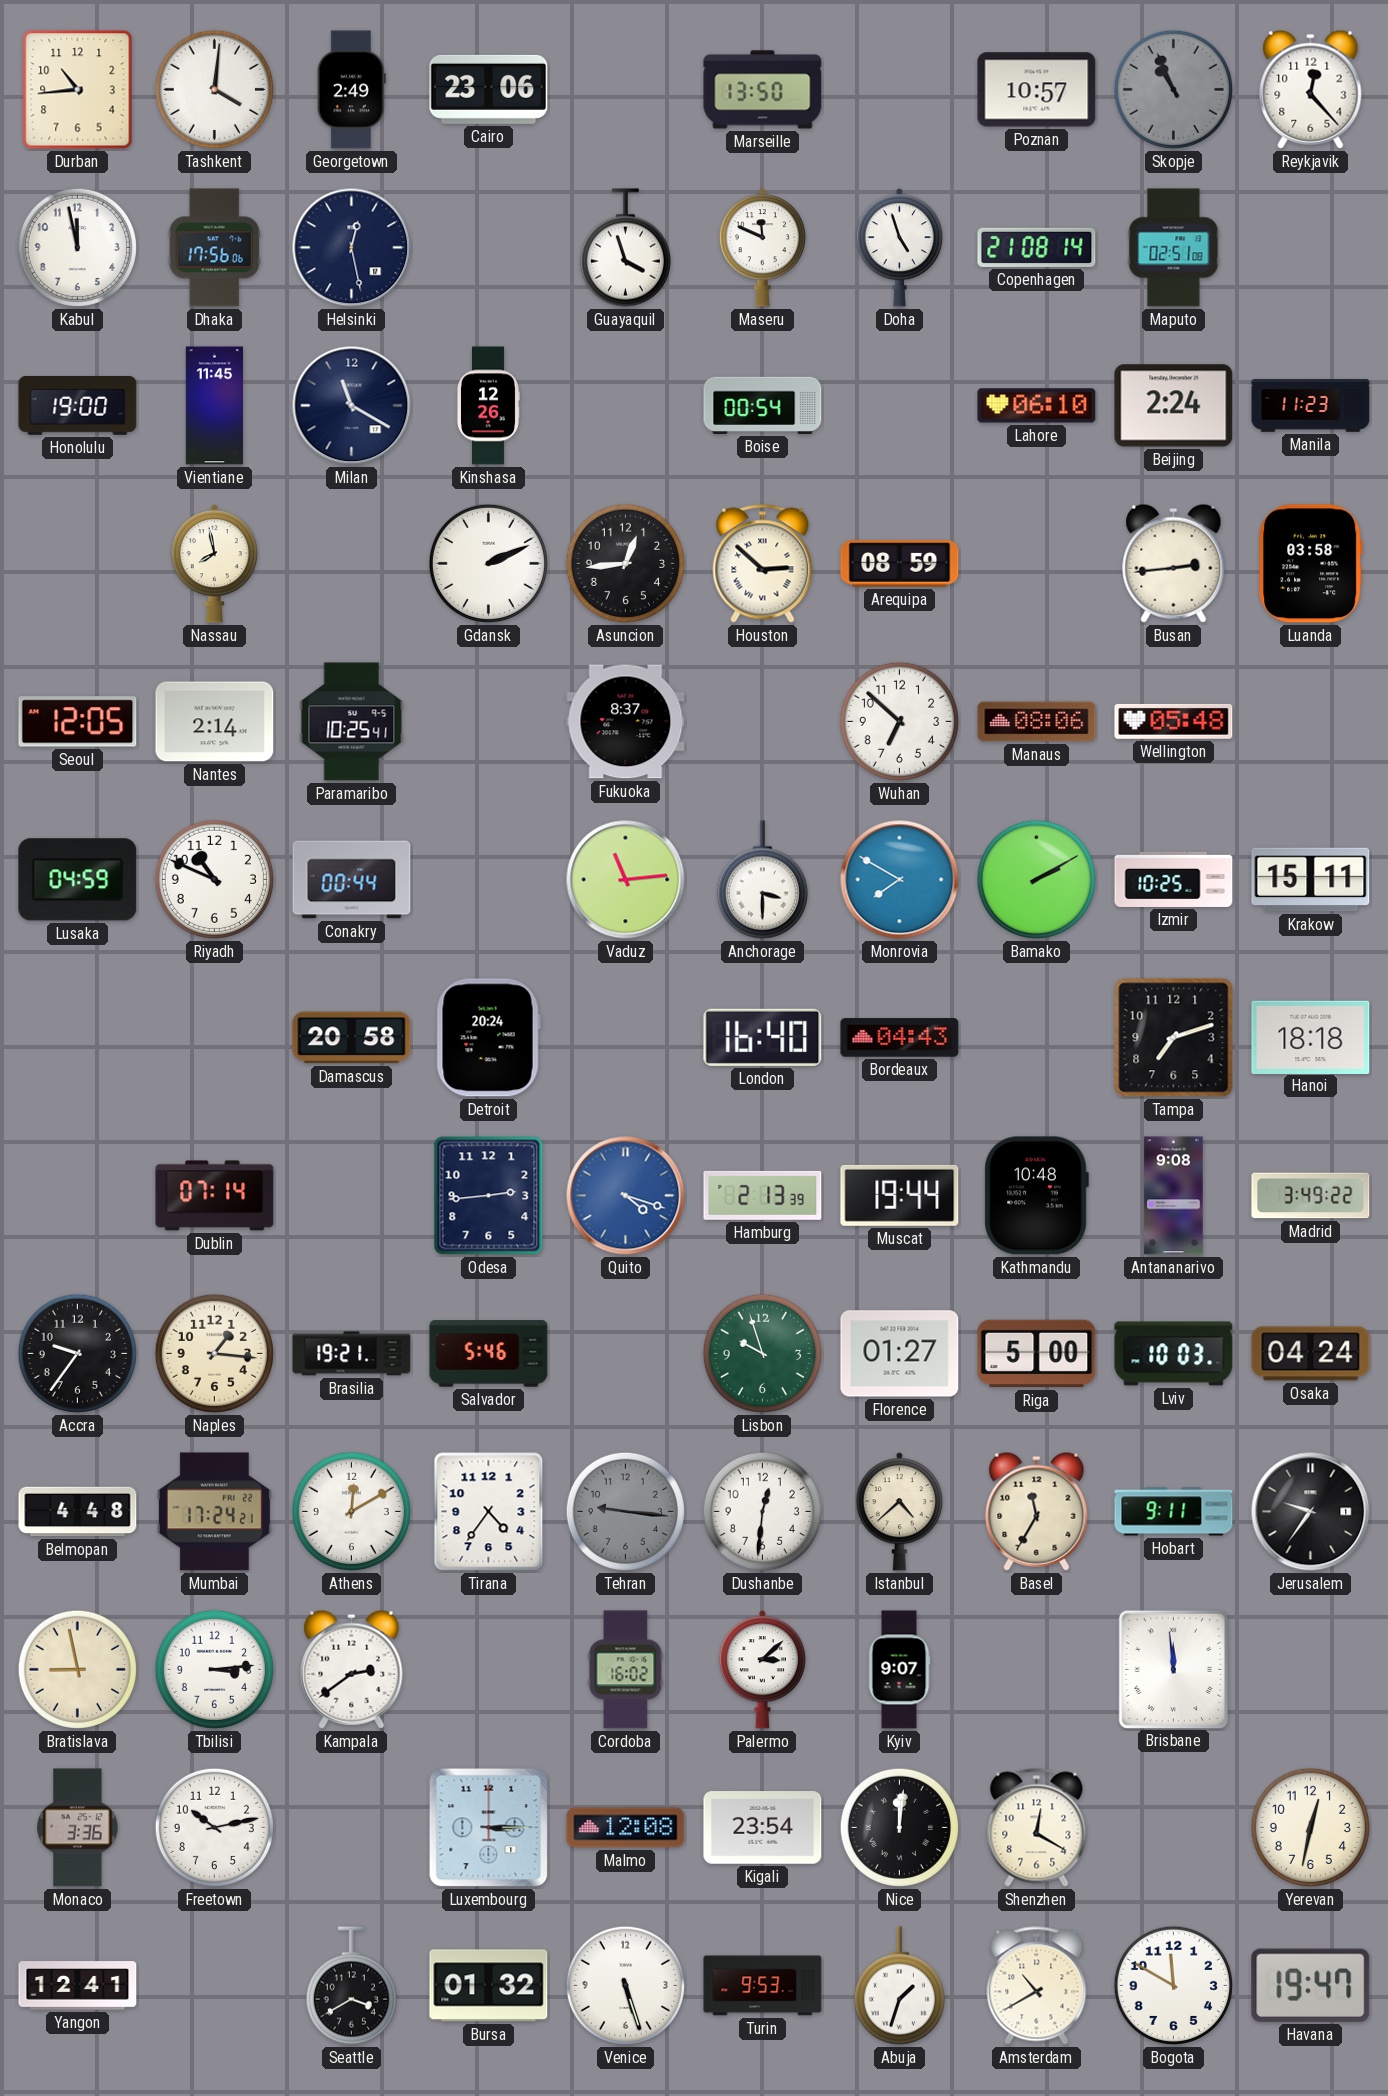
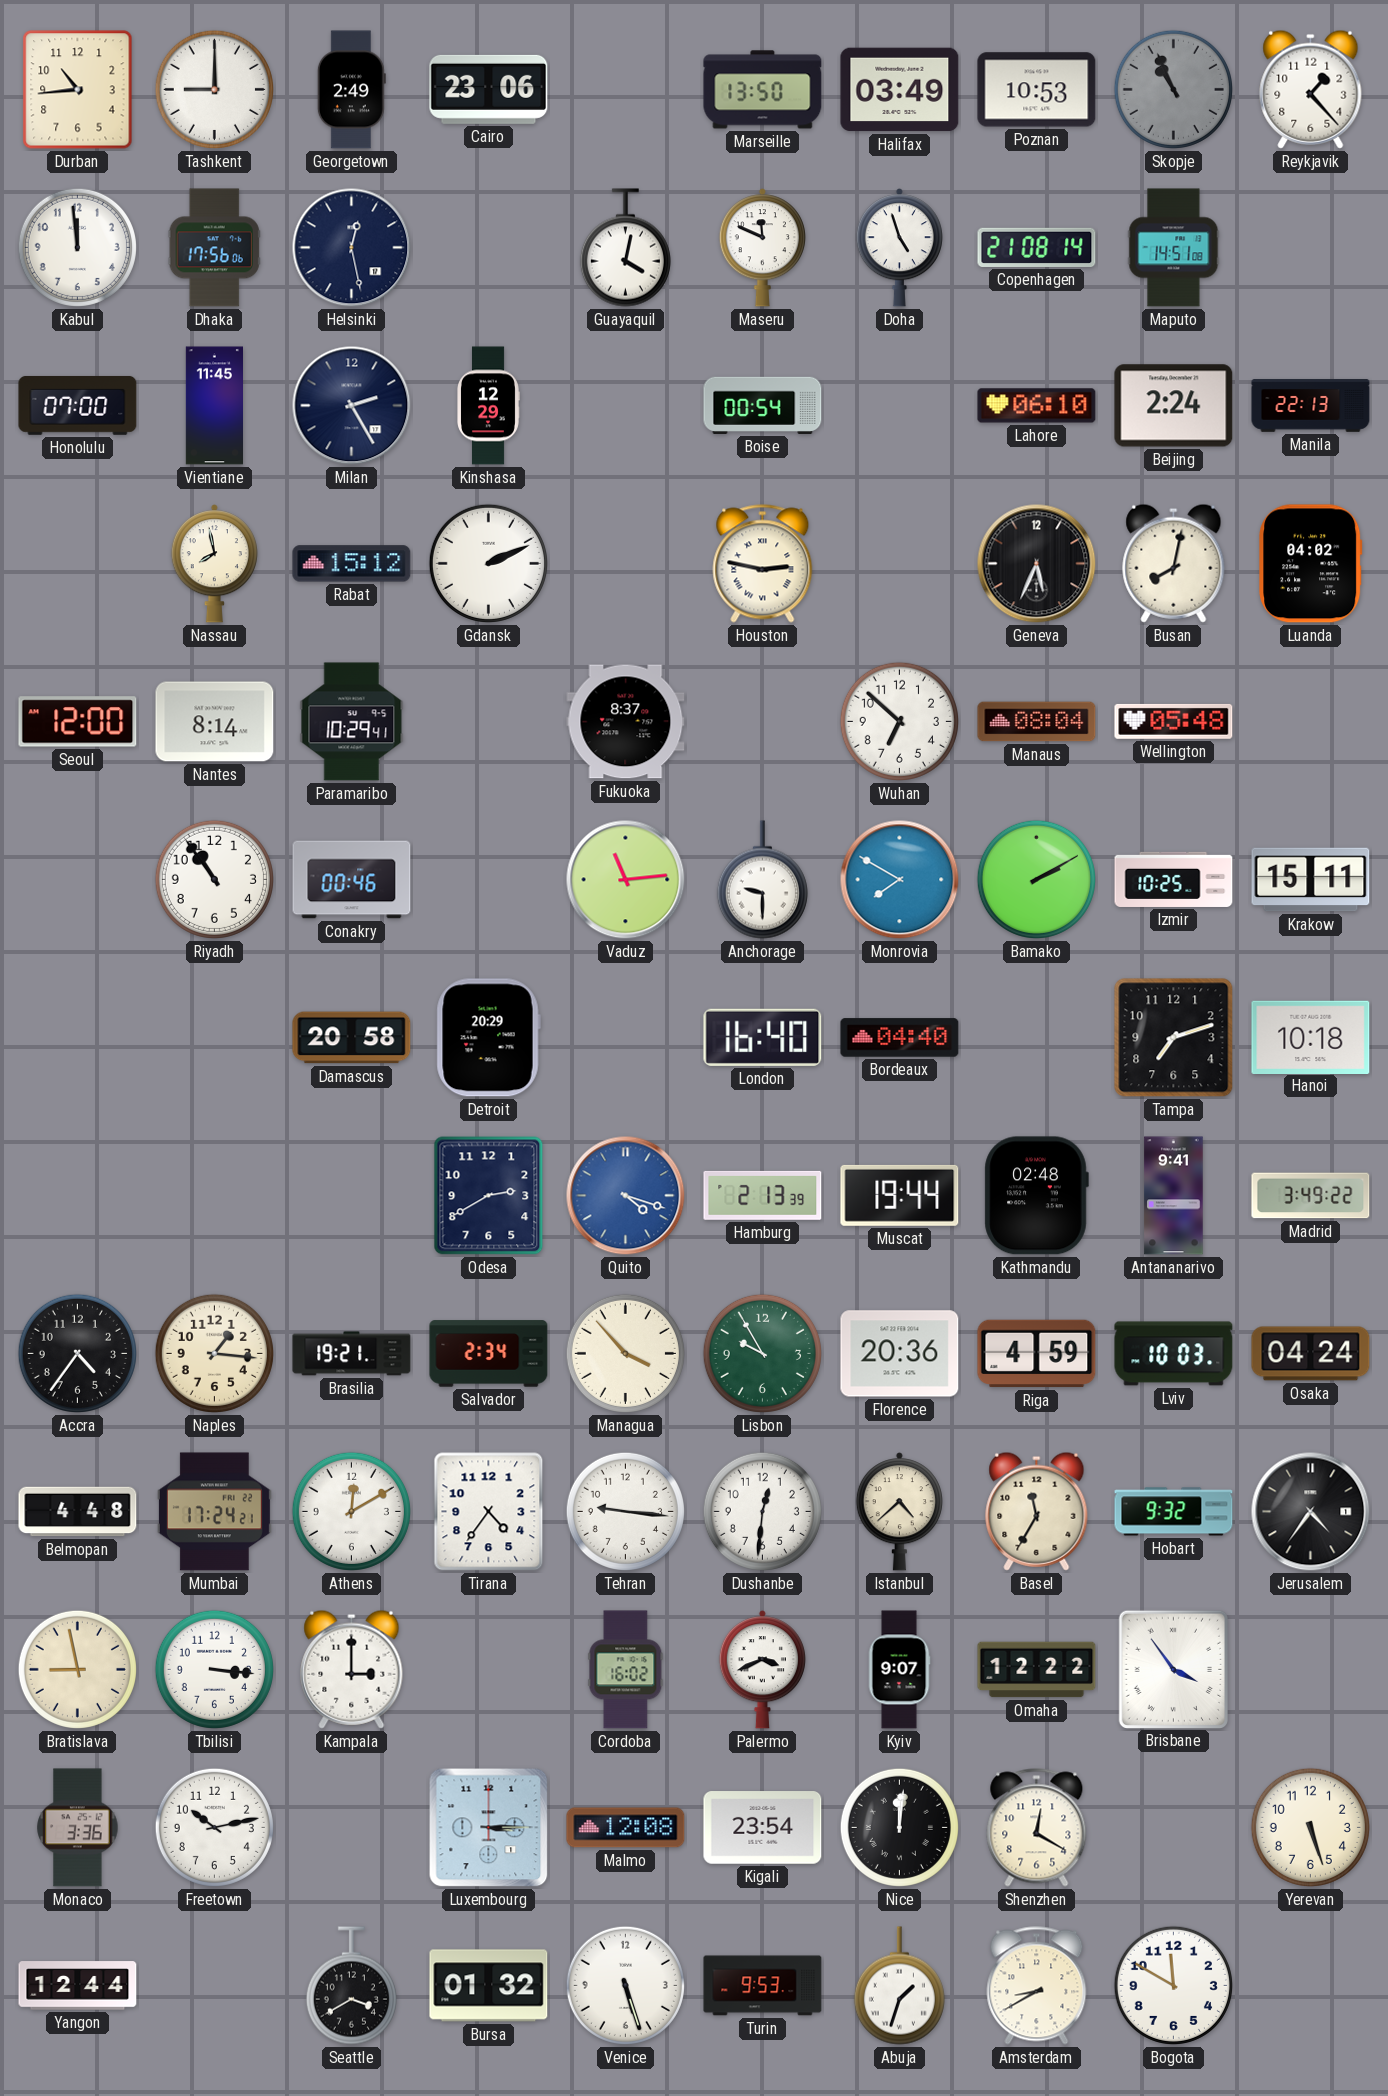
Tashkent: 4:01 -> 9:00
Halifax: none -> 03:49
Poznan: 10:57 -> 10:53
Reykjavik: 12:23 -> 1:23
Kabul: 11:58 -> 11:59
Guayaquil: 3:57 -> 4:02
Maputo: 02:51 -> 14:51
Honolulu: 19:00 -> 07:00
Milan: 11:20 -> 2:25
Kinshasa: 12:26 -> 12:29
Manila: 11:23 -> 22:13
Rabat: none -> 15:12
Asuncion: 12:44 -> none
Houston: 2:52 -> 2:47
Arequipa: 08:59 -> none
Geneva: none -> 5:34
Busan: 2:44 -> 8:02
Luanda: 03:58 -> 04:02
Seoul: 12:05 -> 12:00
Nantes: 2:14 -> 8:14
Paramaribo: 10:25 -> 10:29
Manaus: 08:06 -> 08:04
Lusaka: 04:59 -> none
Riyadh: 10:49 -> 10:54
Conakry: 00:44 -> 00:46
Anchorage: 3:30 -> 9:30
Detroit: 20:24 -> 20:29
Bordeaux: 04:43 -> 04:40
Hanoi: 18:18 -> 10:18
Dublin: 07:14 -> none
Odesa: 2:44 -> 2:40
Kathmandu: 10:48 -> 02:48
Antananarivo: 9:08 -> 9:41
Accra: 9:36 -> 4:36
Salvador: 5:46 -> 2:34
Managua: none -> 3:53
Lisbon: 9:57 -> 9:55
Florence: 01:27 -> 20:36
Riga: 5:00 -> 4:59
Tehran dial: grey -> white
Hobart: 9:11 -> 9:32
Jerusalem: 9:36 -> 4:36
Tbilisi: 3:14 -> 3:16
Kampala: 2:39 -> 3:00
Palermo: 3:08 -> 3:41
Omaha: none -> 12:22
Brisbane: 11:59 -> 3:54
Yerevan: 12:32 -> 5:27
Yangon: 12:41 -> 12:44
Amsterdam: 10:40 -> 8:40
Havana: 19:47 -> none
